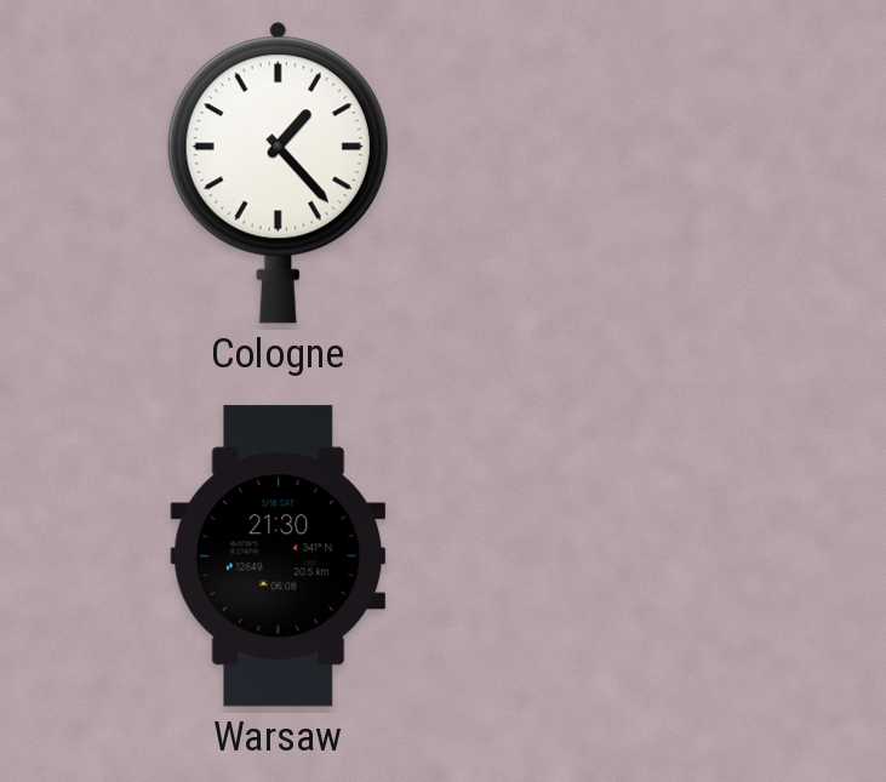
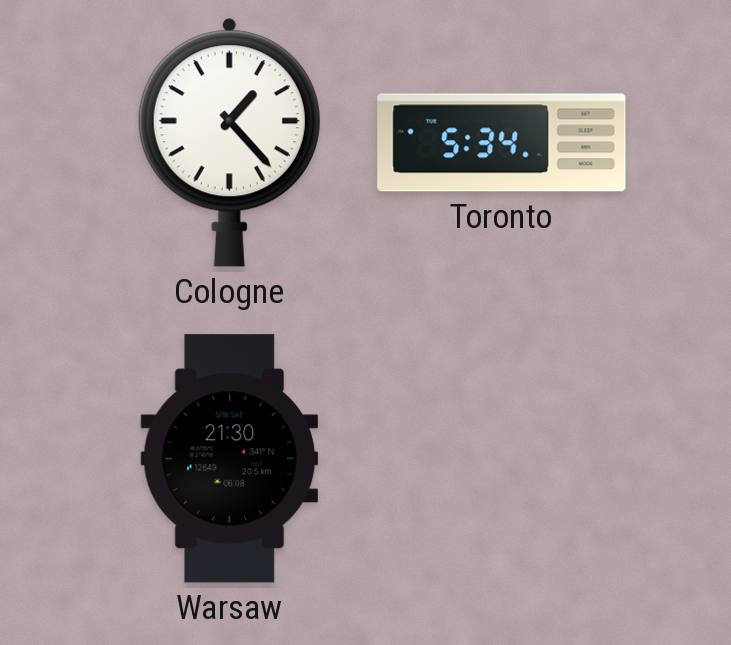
Toronto: none -> 5:34
